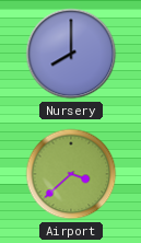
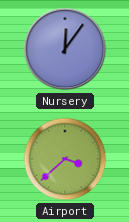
Nursery: 8:00 -> 12:06
